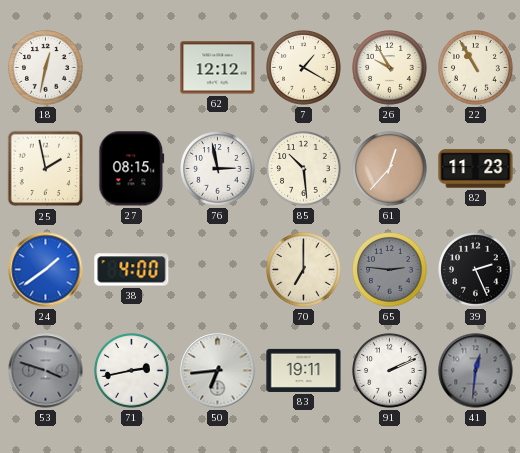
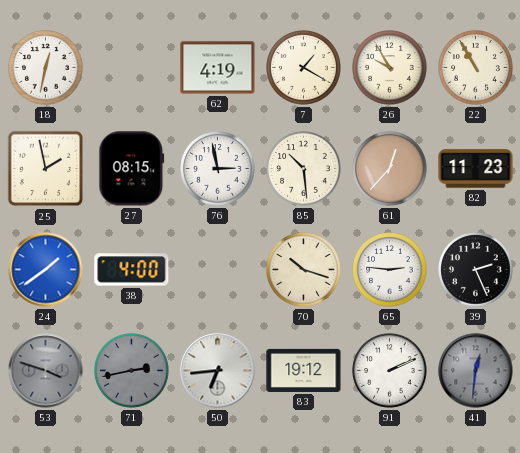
62: 12:12 -> 4:19
70: 7:00 -> 10:18
65 dial: grey -> white
71 dial: white -> grey
83: 19:11 -> 19:12
